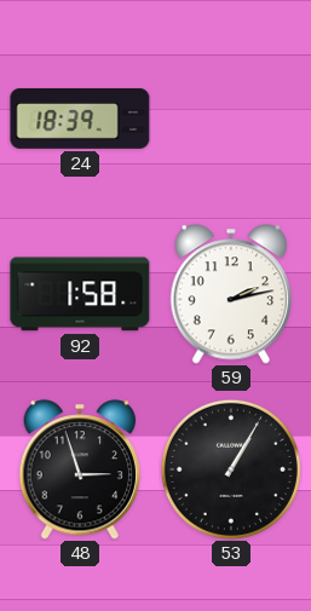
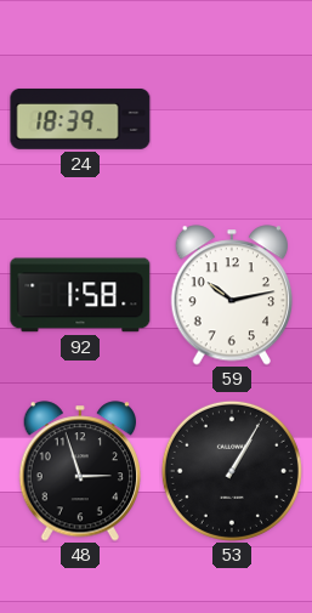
59: 2:13 -> 10:13
